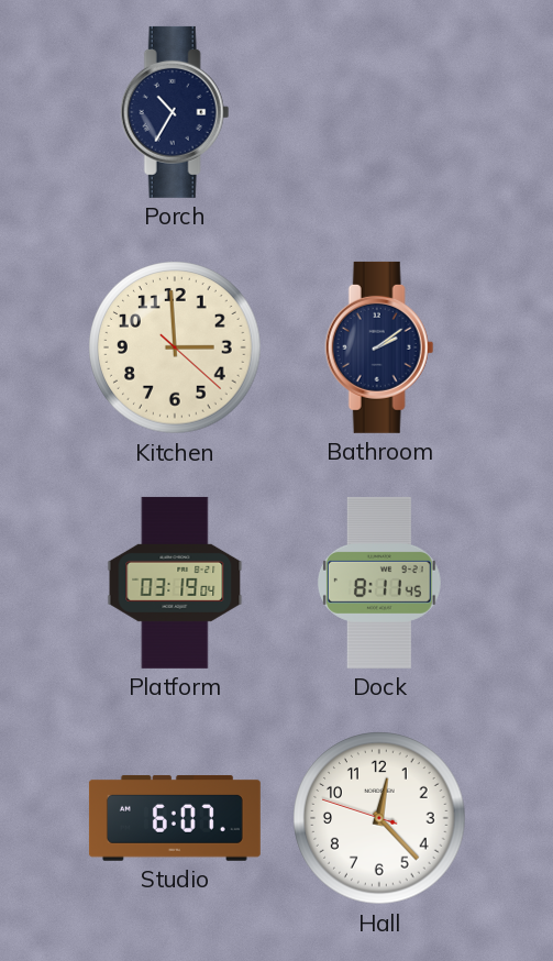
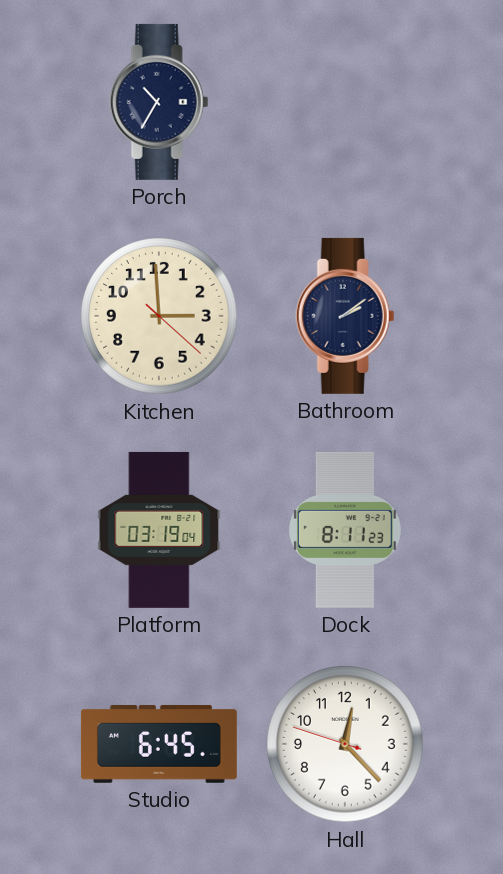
Dock: 8:11:45 -> 8:11:23
Studio: 6:07 -> 6:45
